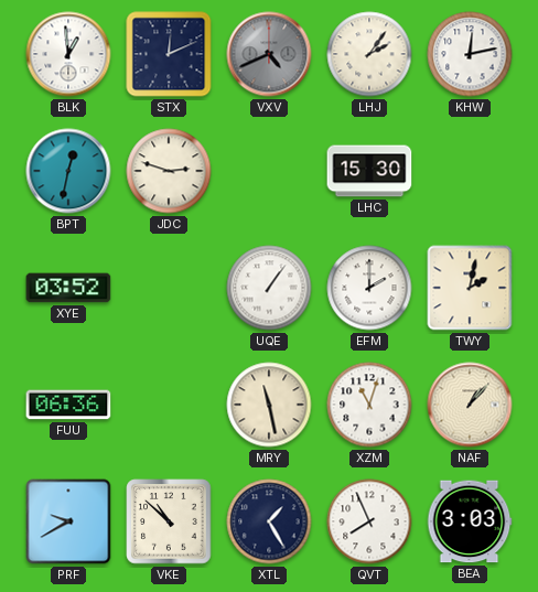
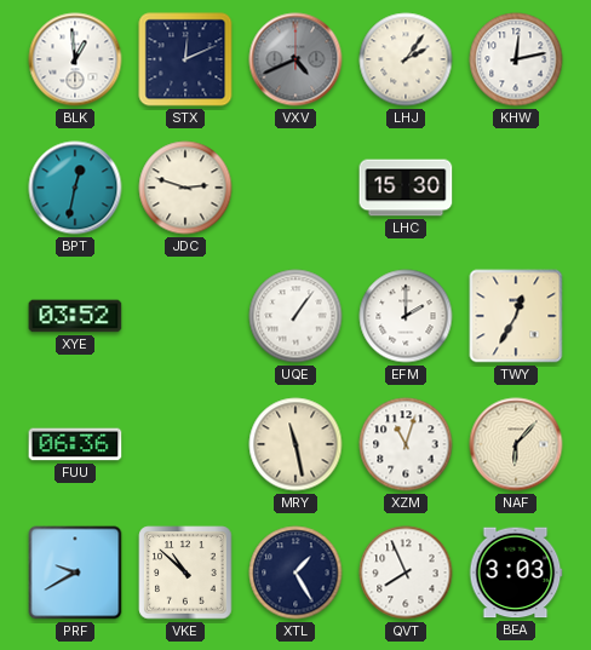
TWY: 2:02 -> 12:35
NAF: 1:07 -> 6:07
